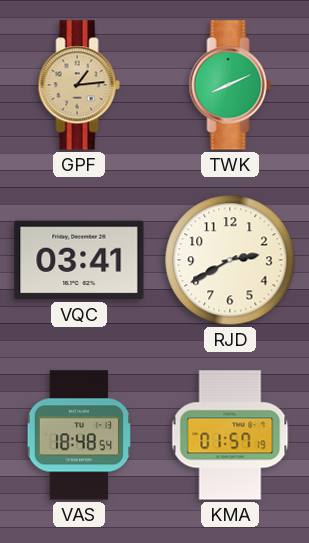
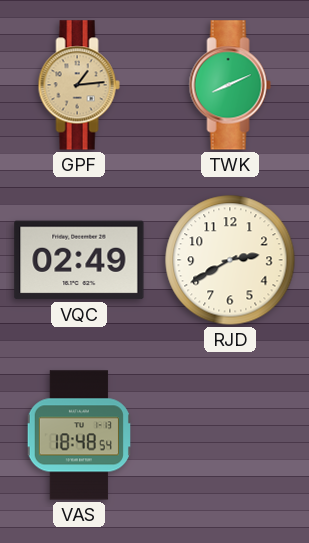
VQC: 03:41 -> 02:49
KMA: 01:57 -> none
